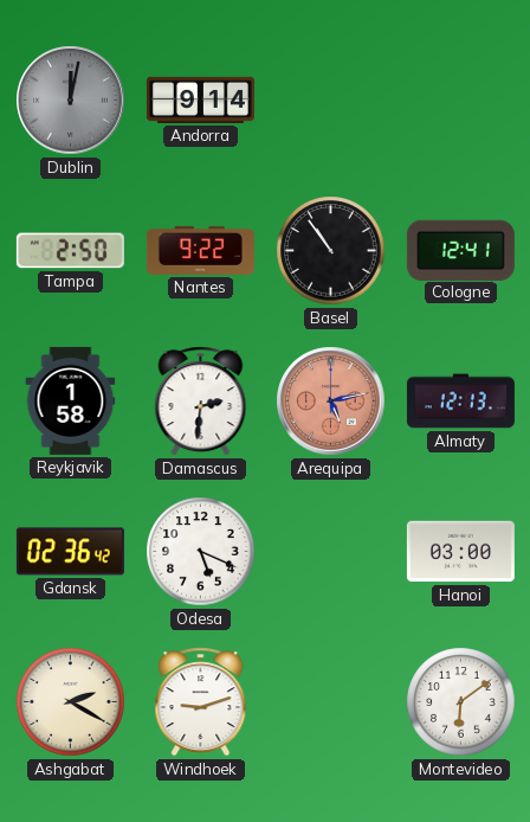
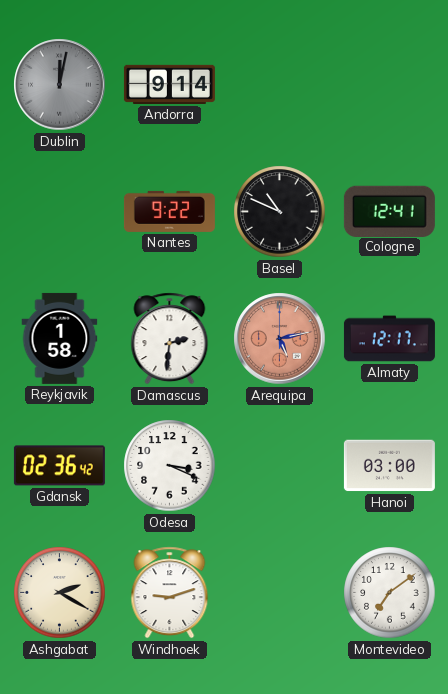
Tampa: 2:50 -> none
Basel: 10:54 -> 10:49
Almaty: 12:13 -> 12:17
Odesa: 5:19 -> 3:19
Montevideo: 6:09 -> 7:09
